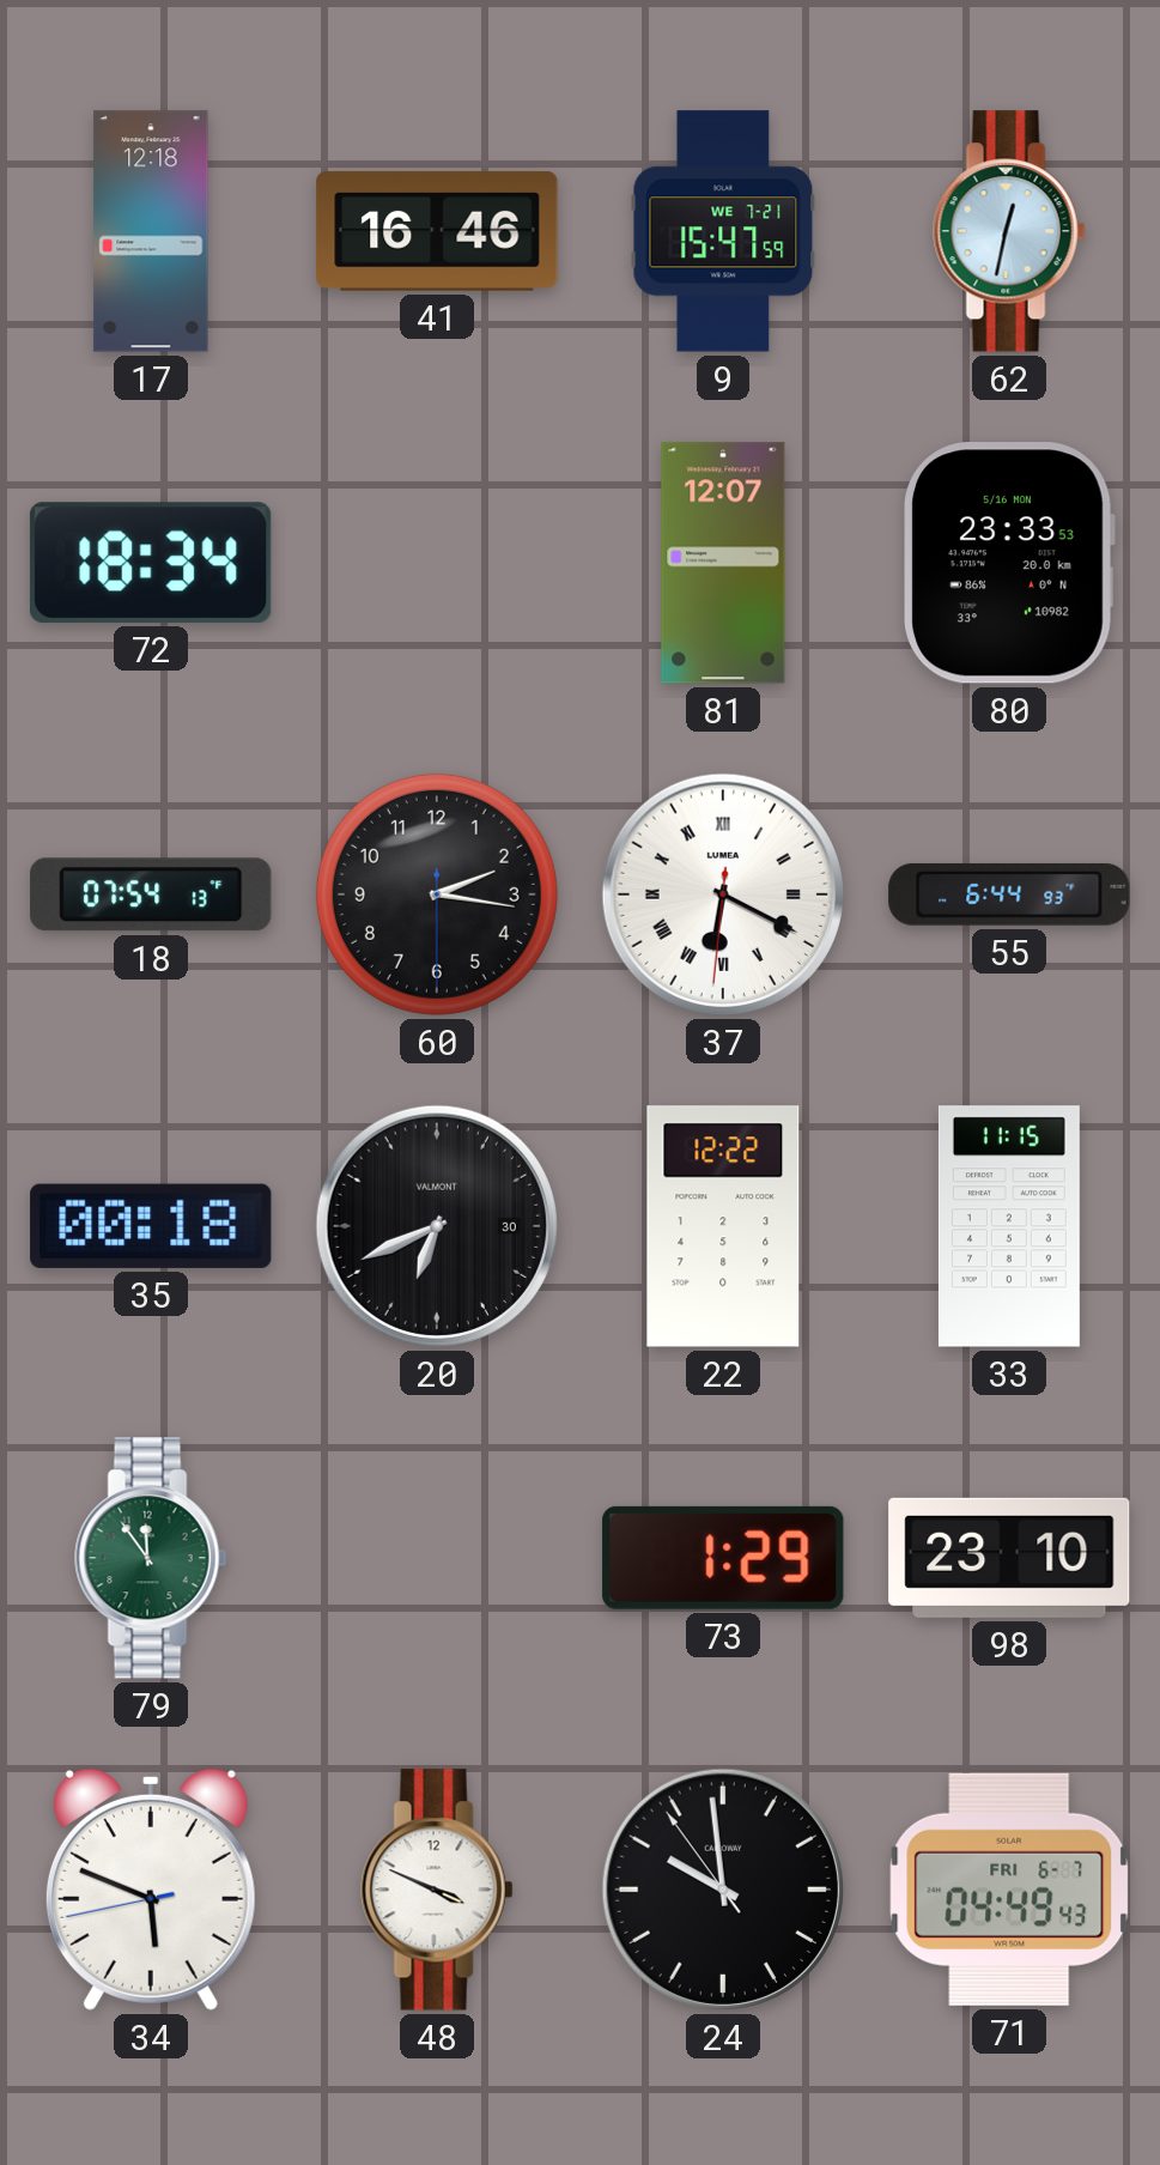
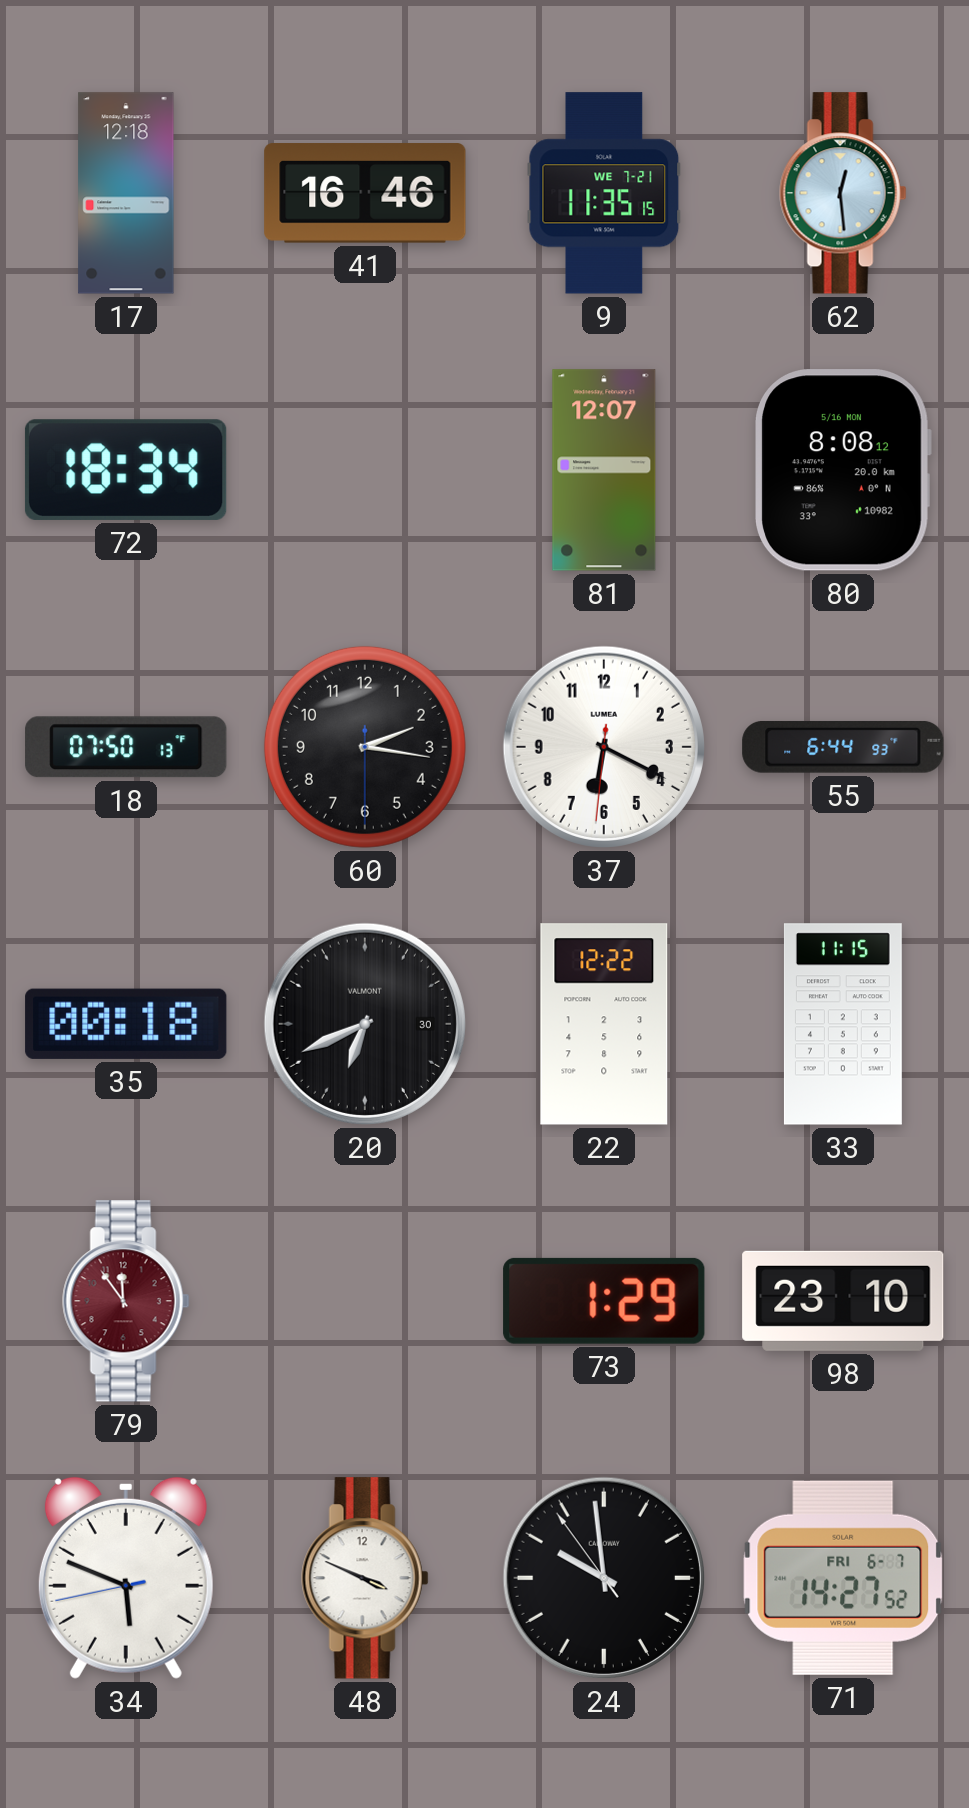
9: 15:47 -> 11:35
62: 12:32 -> 12:29
80: 23:33 -> 8:08
18: 07:54 -> 07:50
37 numerals: Roman -> Arabic
79 dial: green -> burgundy
71: 04:49 -> 14:27
